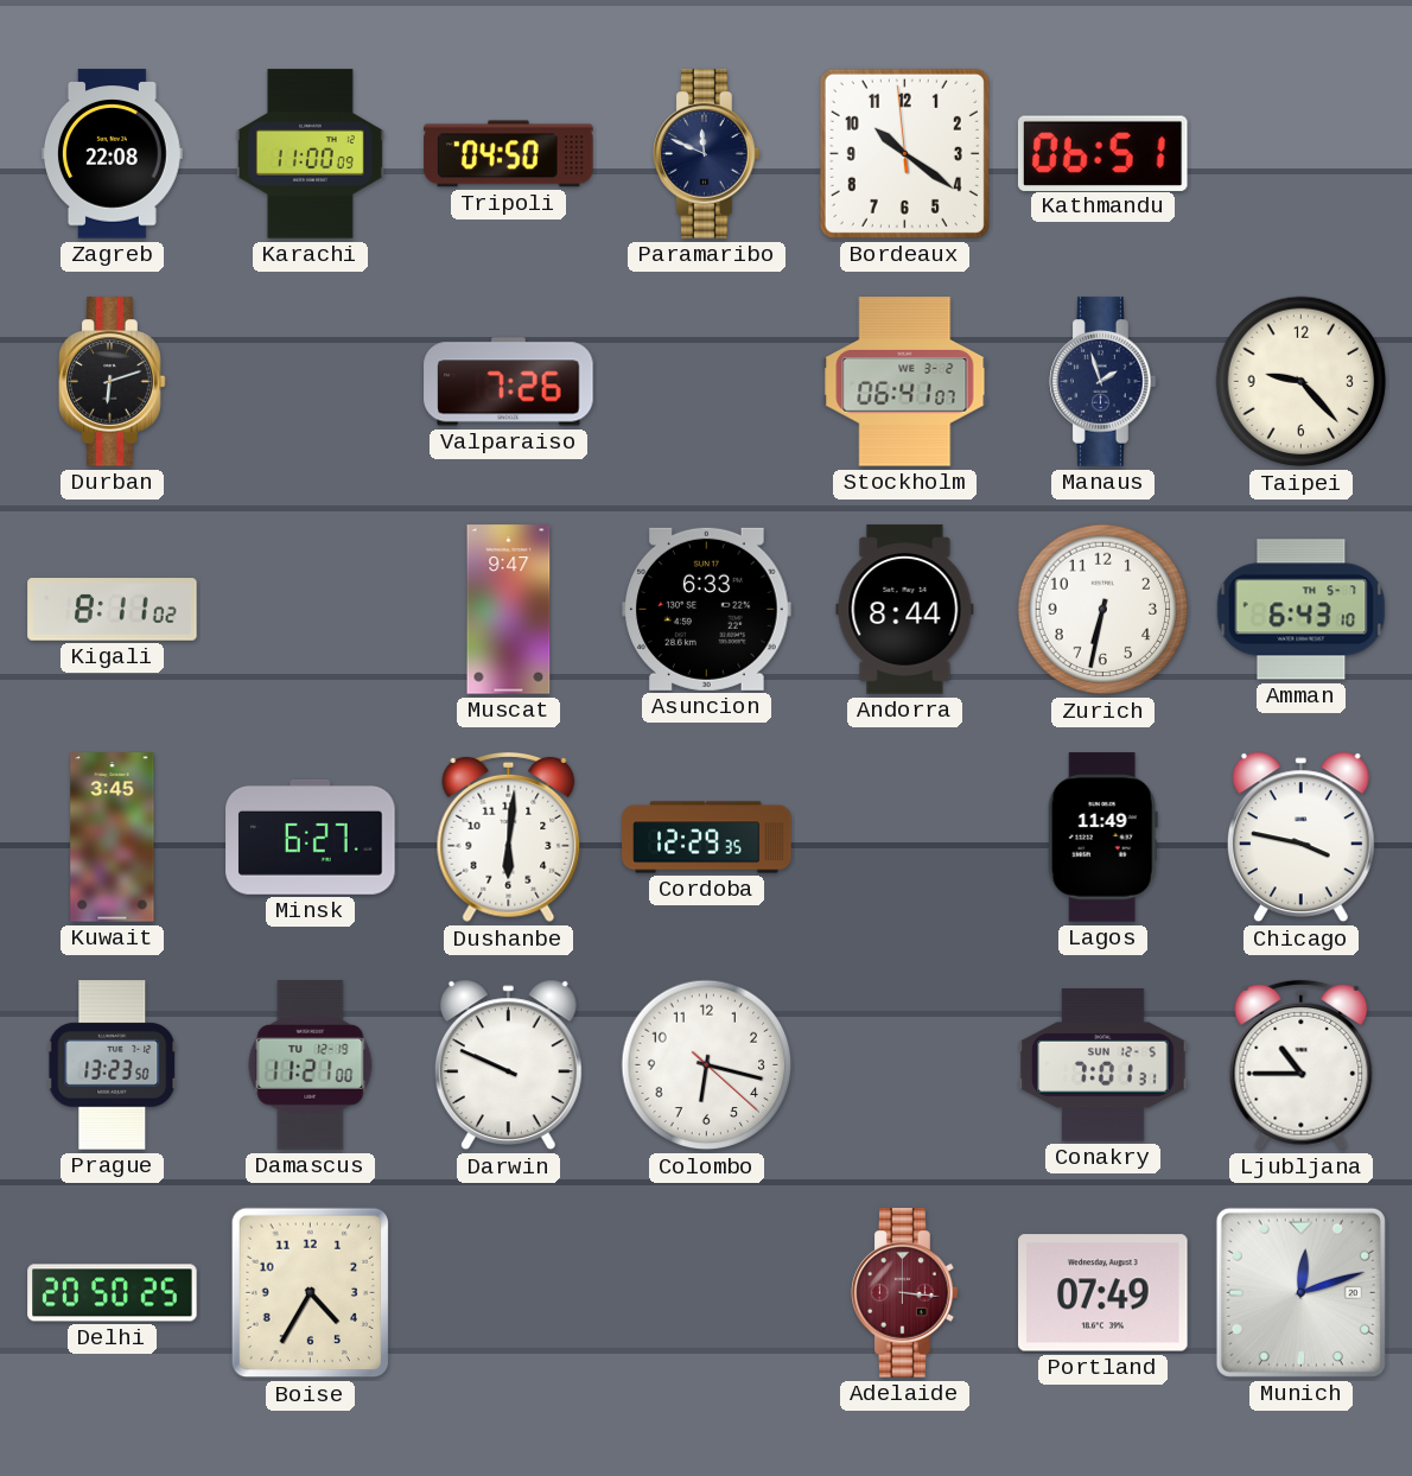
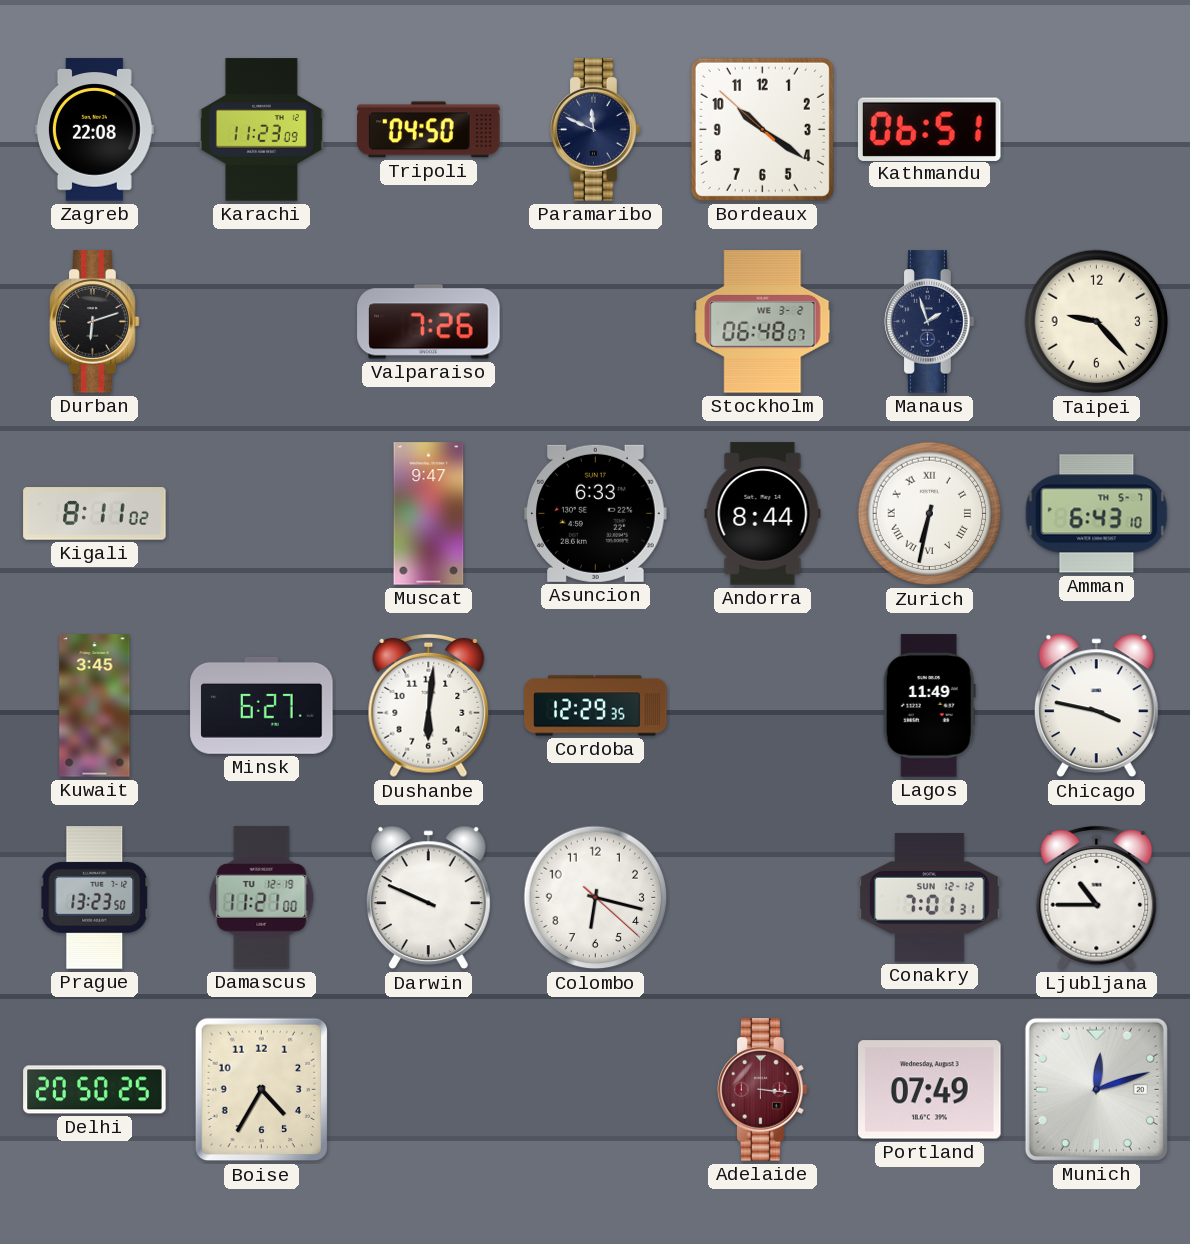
Karachi: 11:00 -> 11:23
Bordeaux: 10:20:59 -> 10:20:52
Stockholm: 06:41 -> 06:48
Zurich numerals: Arabic -> Roman
Conakry date: SUN 12-5 -> SUN 12-12
